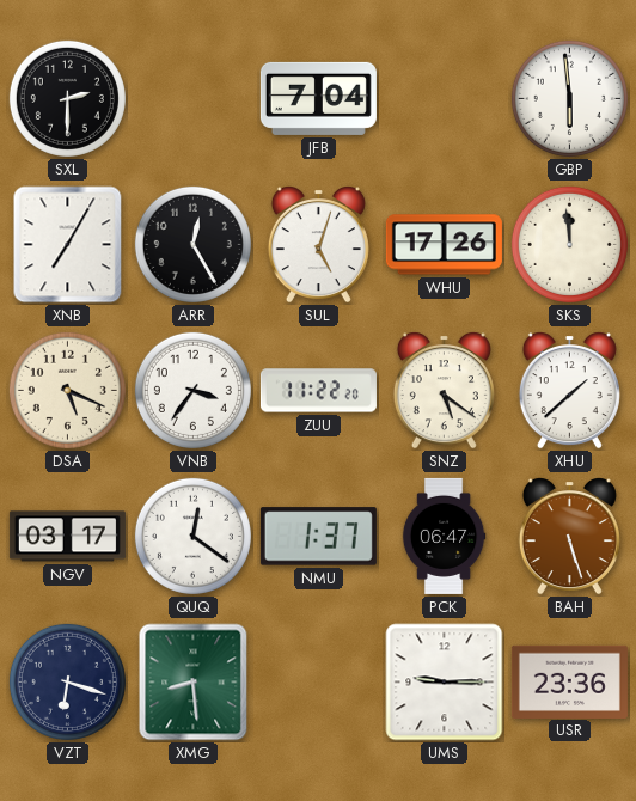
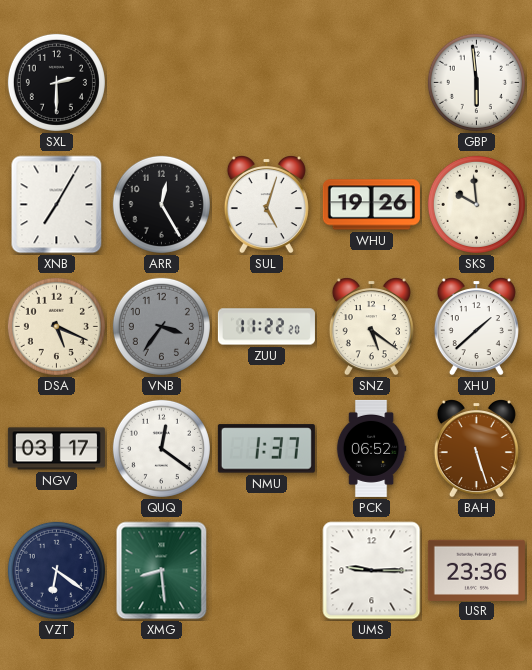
JFB: 7:04 -> none
WHU: 17:26 -> 19:26
SKS: 11:59 -> 9:59
VNB dial: white -> grey
PCK: 06:47 -> 06:52
VZT: 6:18 -> 6:21
